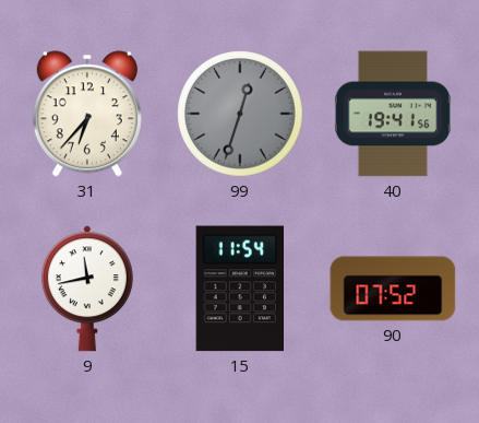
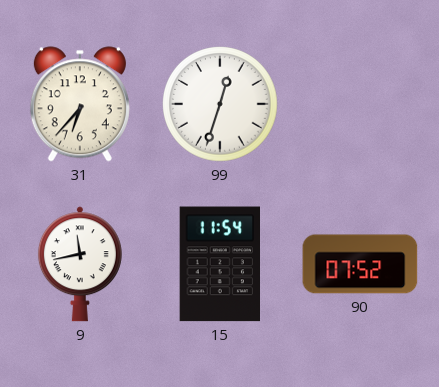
99 dial: grey -> white
40: 19:41 -> none
